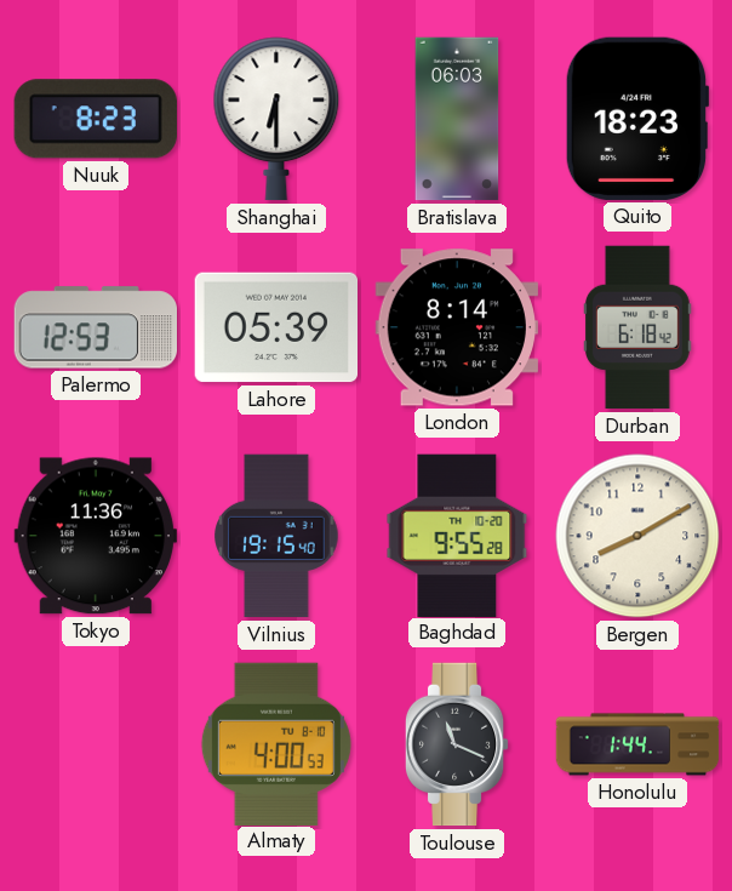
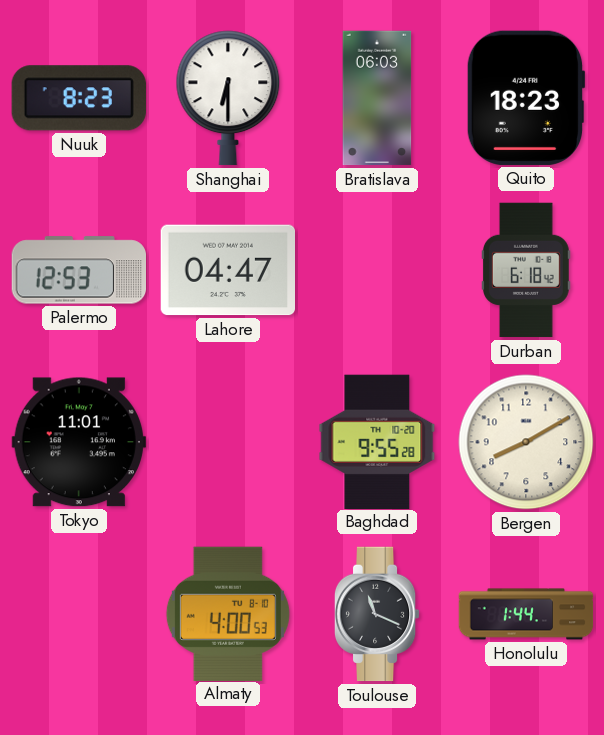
Lahore: 05:39 -> 04:47
London: 8:14 -> none
Tokyo: 11:36 -> 11:01
Vilnius: 19:15 -> none
